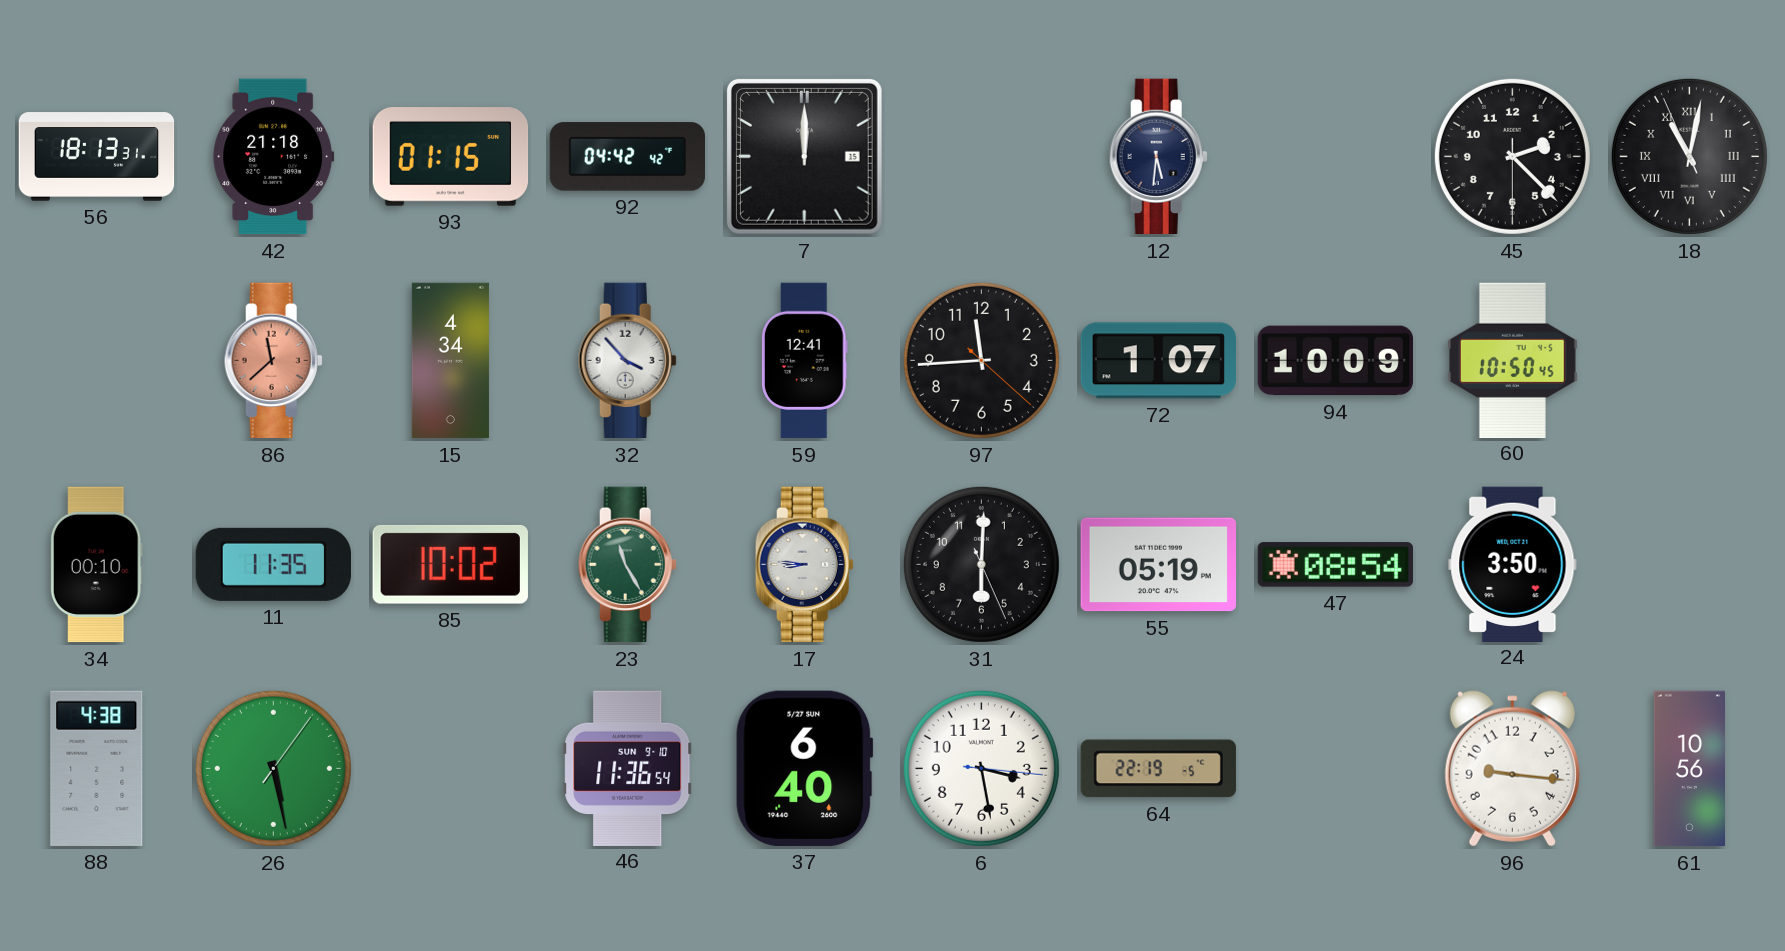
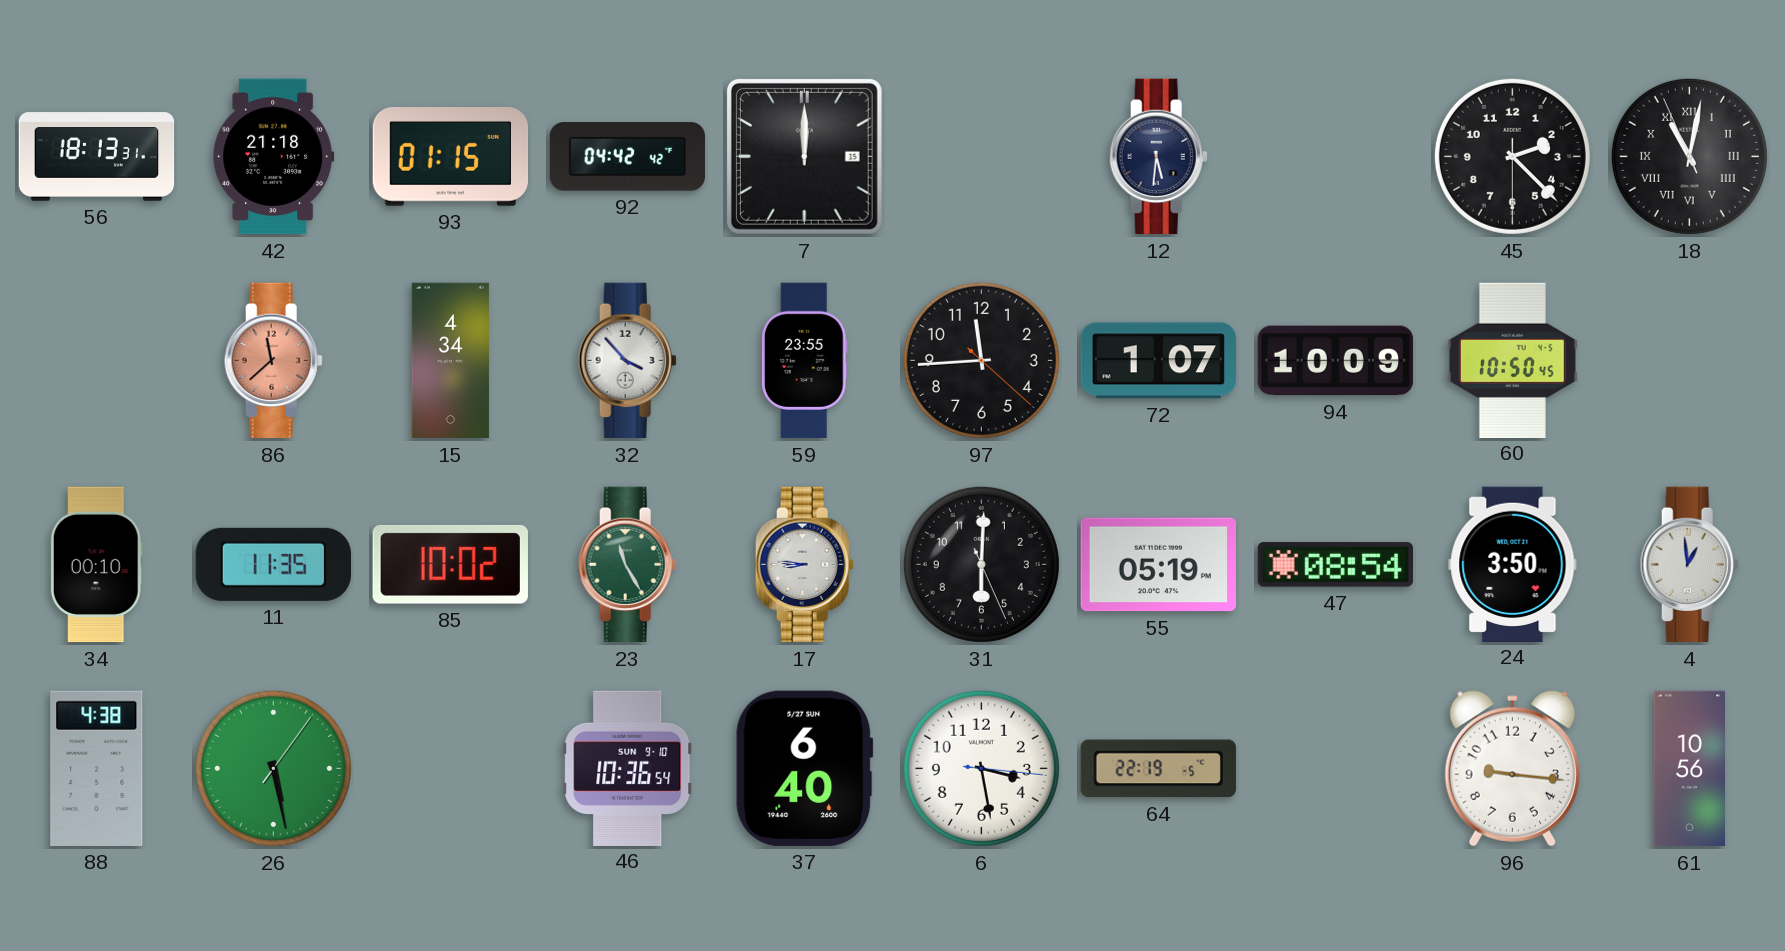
59: 12:41 -> 23:55
4: none -> 12:59
46: 11:36 -> 10:36
